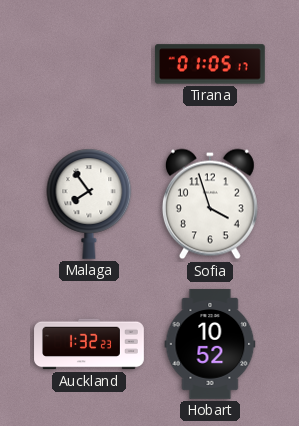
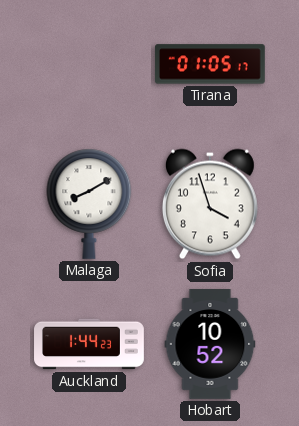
Malaga: 7:54 -> 8:10
Auckland: 1:32 -> 1:44
